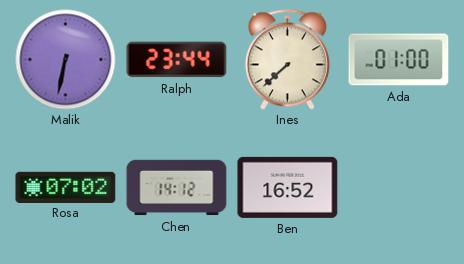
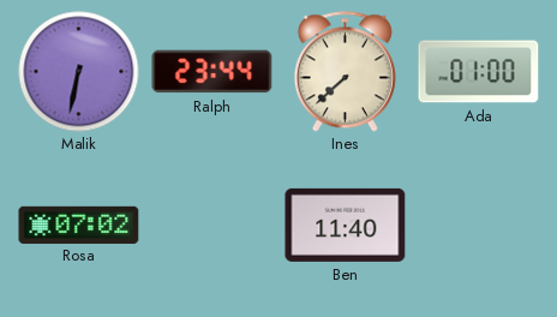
Chen: 14:12 -> none
Ben: 16:52 -> 11:40
